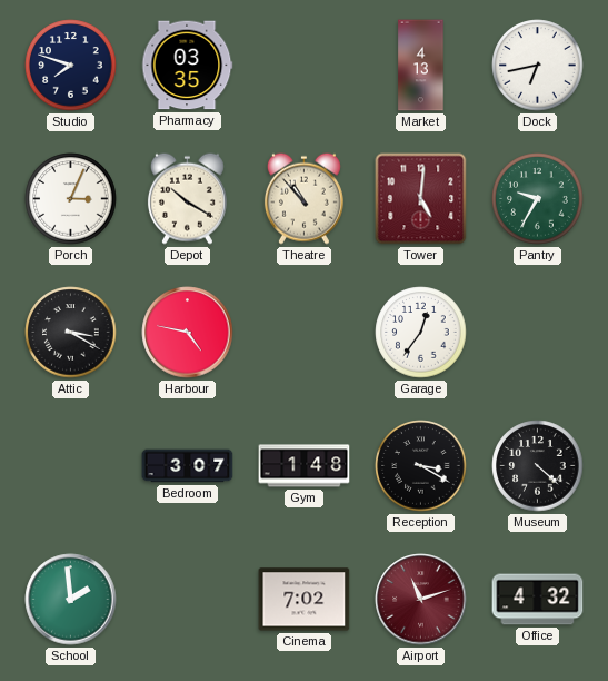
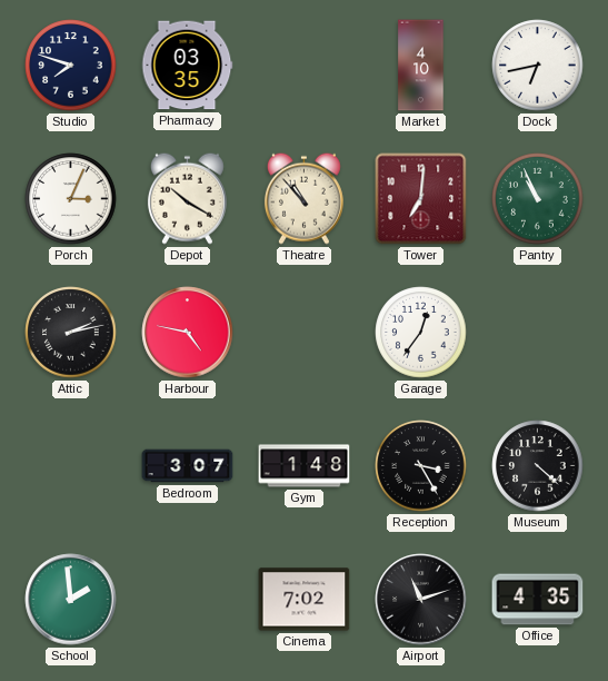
Market: 4:13 -> 4:10
Tower: 5:01 -> 7:01
Pantry: 9:35 -> 10:56
Attic: 3:20 -> 2:13
Reception: 3:20 -> 3:25
Airport dial: burgundy -> black
Office: 4:32 -> 4:35
